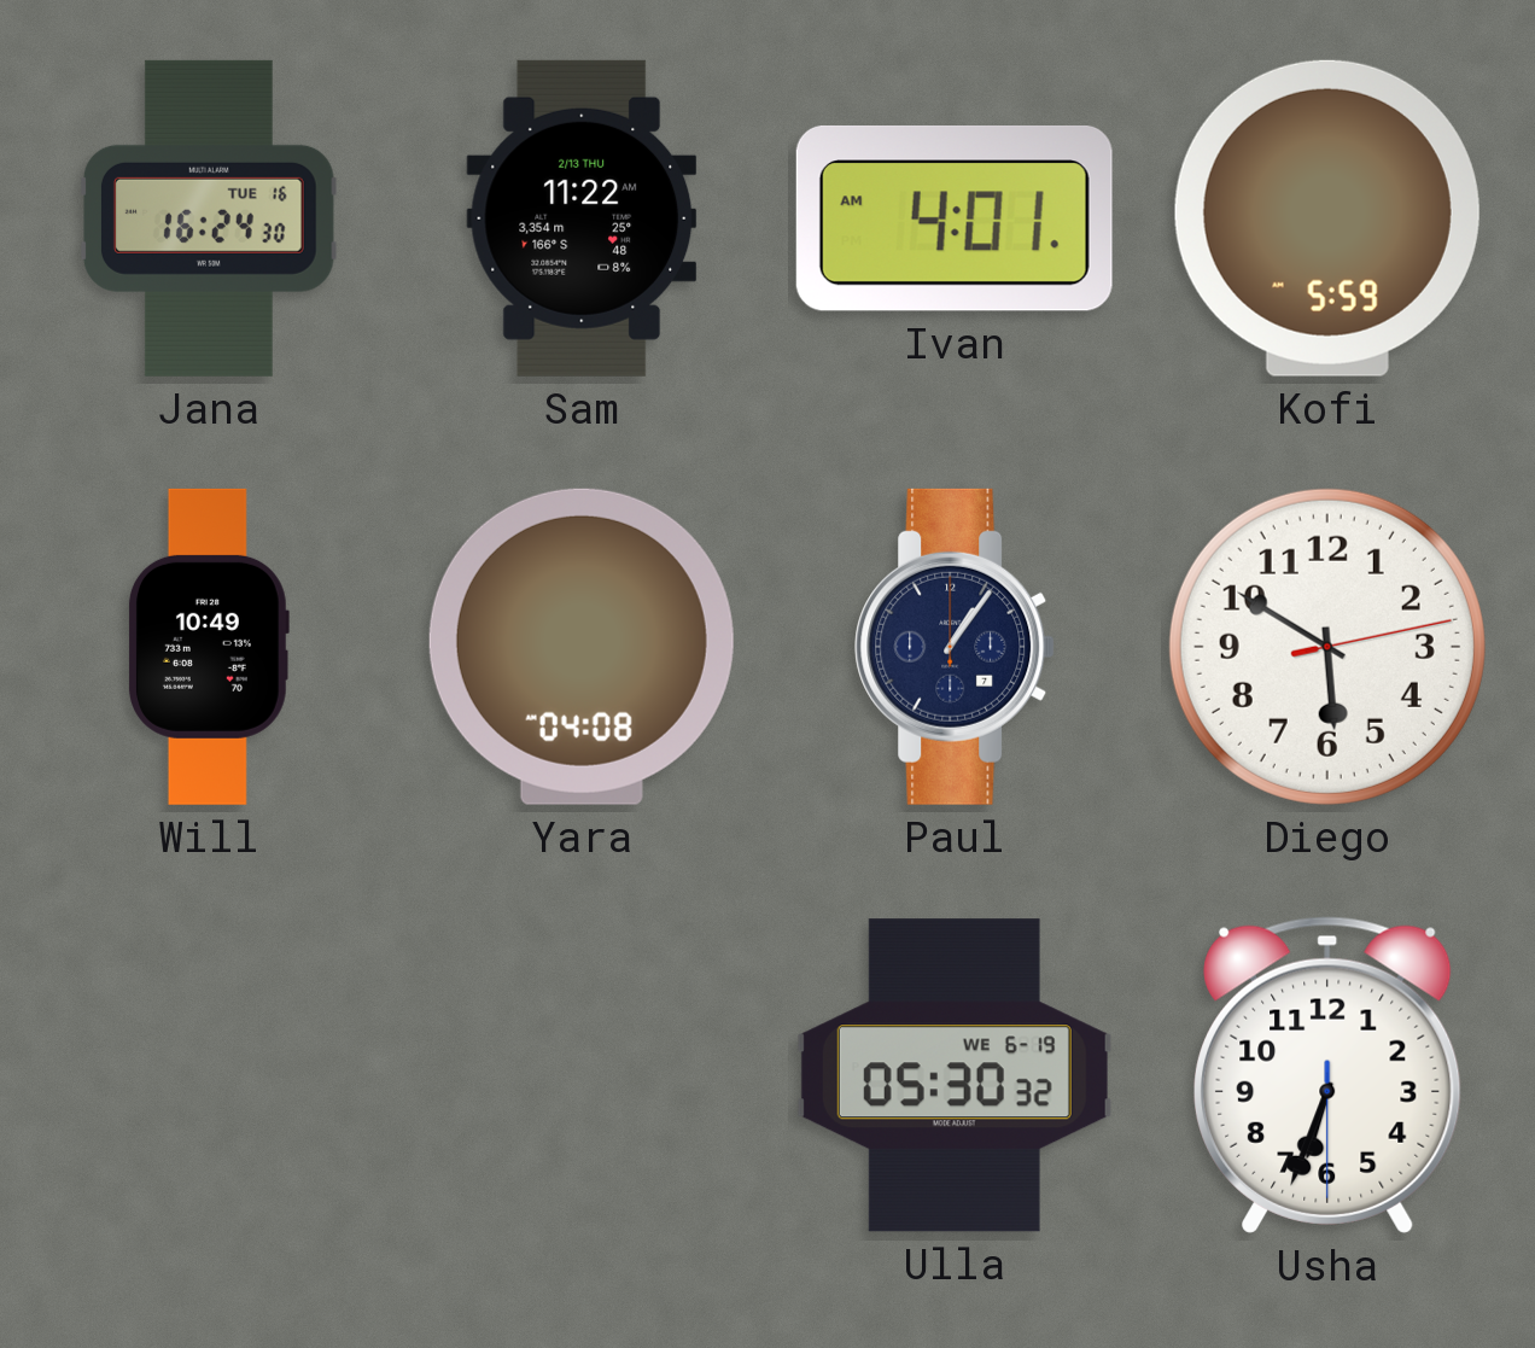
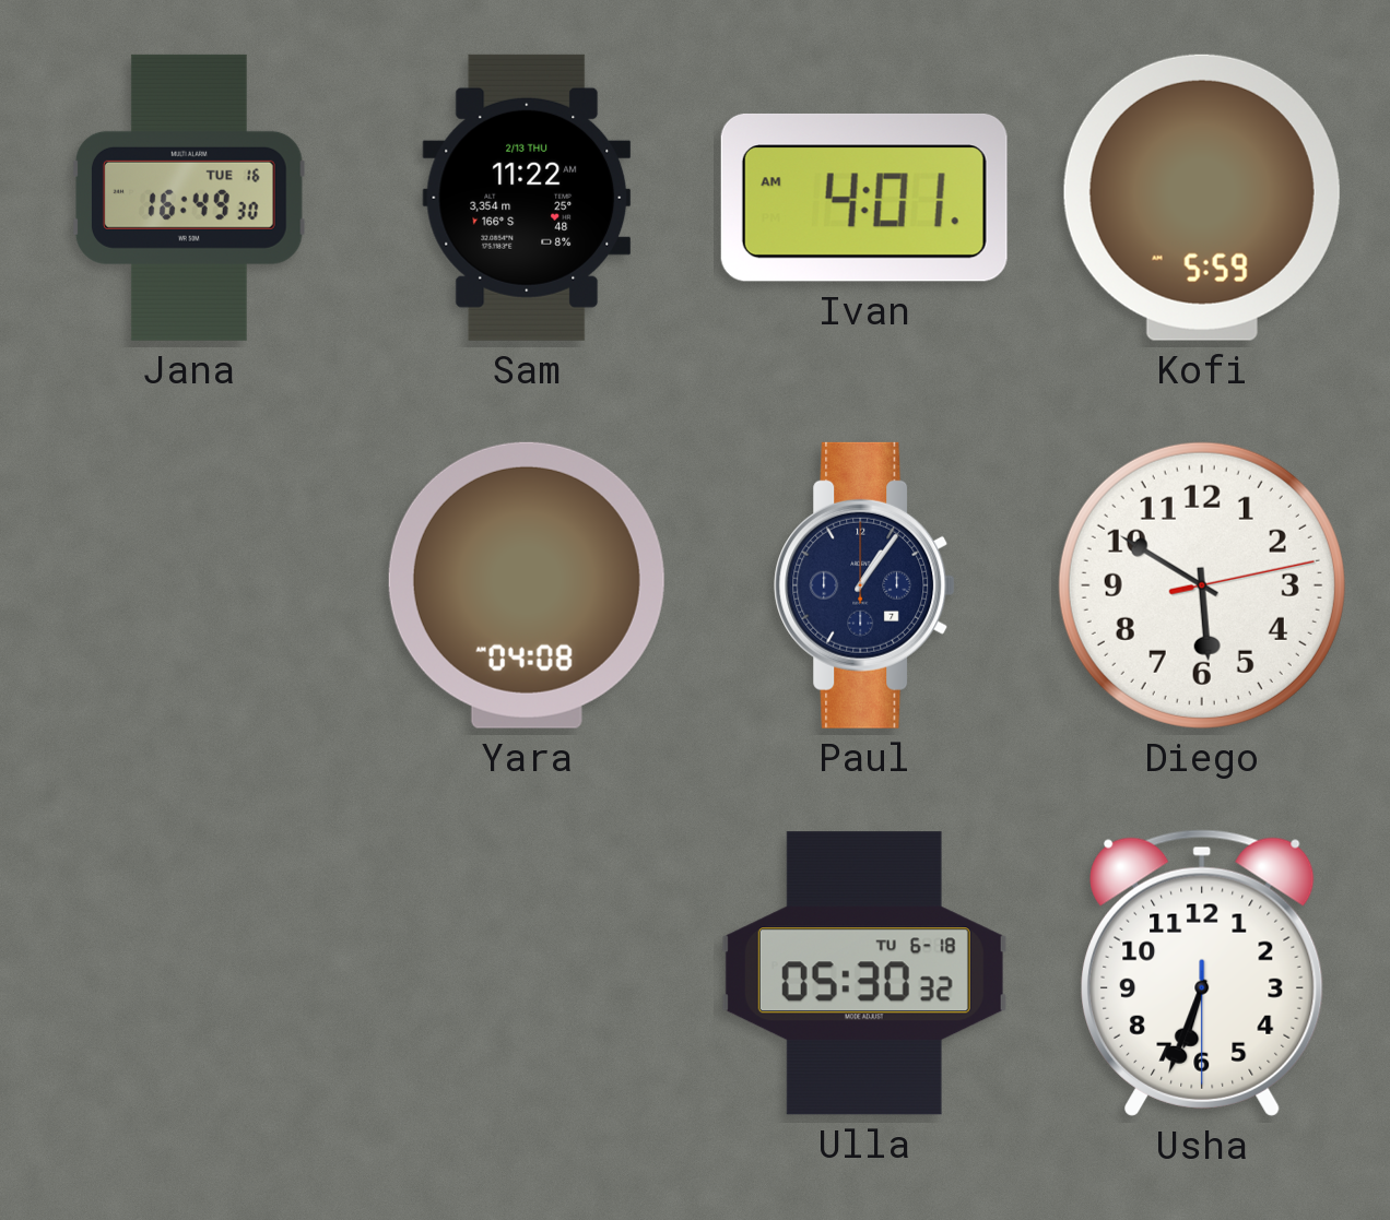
Jana: 16:24 -> 16:49
Will: 10:49 -> none
Ulla date: WE 6-19 -> TU 6-18
